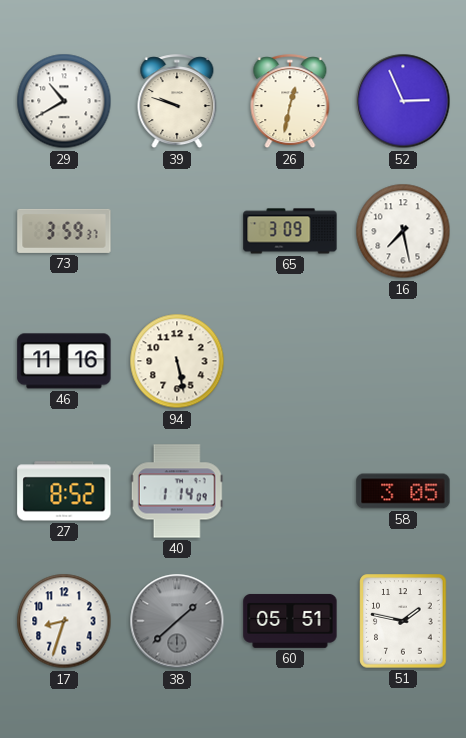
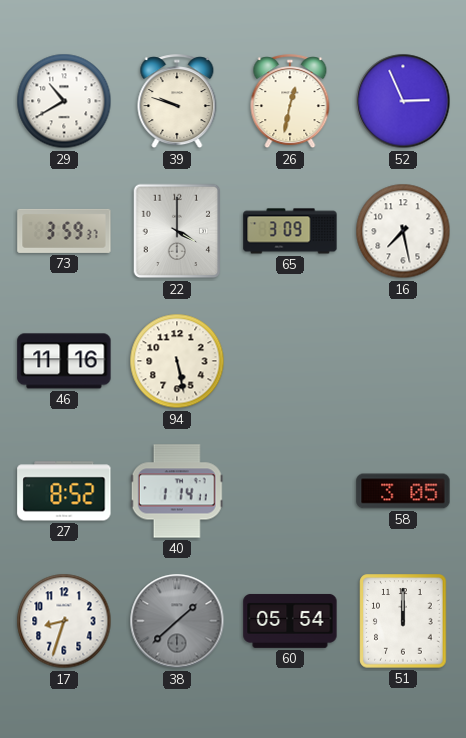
22: none -> 4:00
40: 1:14:09 -> 1:14:11
60: 05:51 -> 05:54
51: 1:47 -> 12:00
